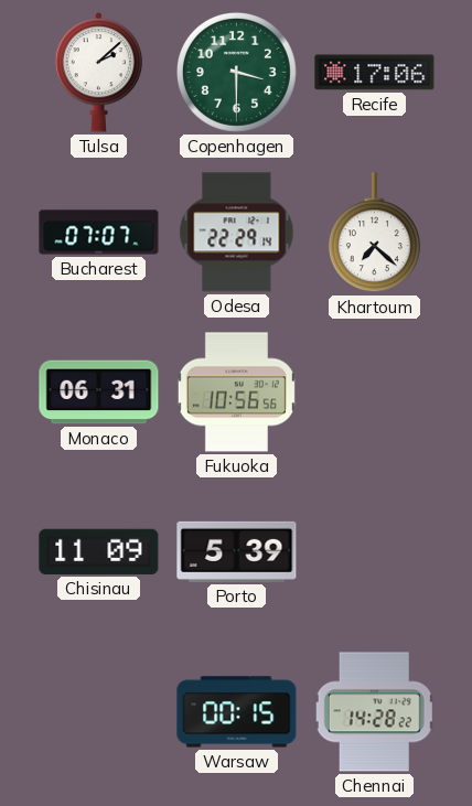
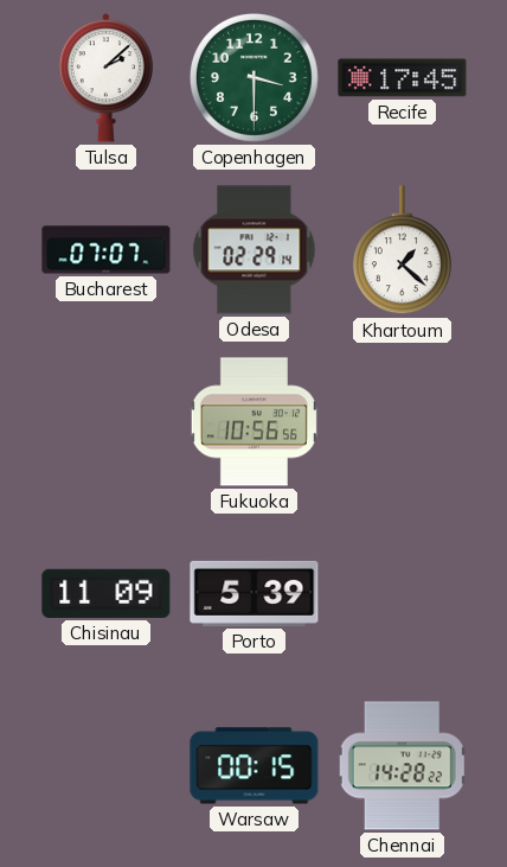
Recife: 17:06 -> 17:45
Odesa: 22:29 -> 02:29
Khartoum: 7:22 -> 1:22
Monaco: 06:31 -> none
